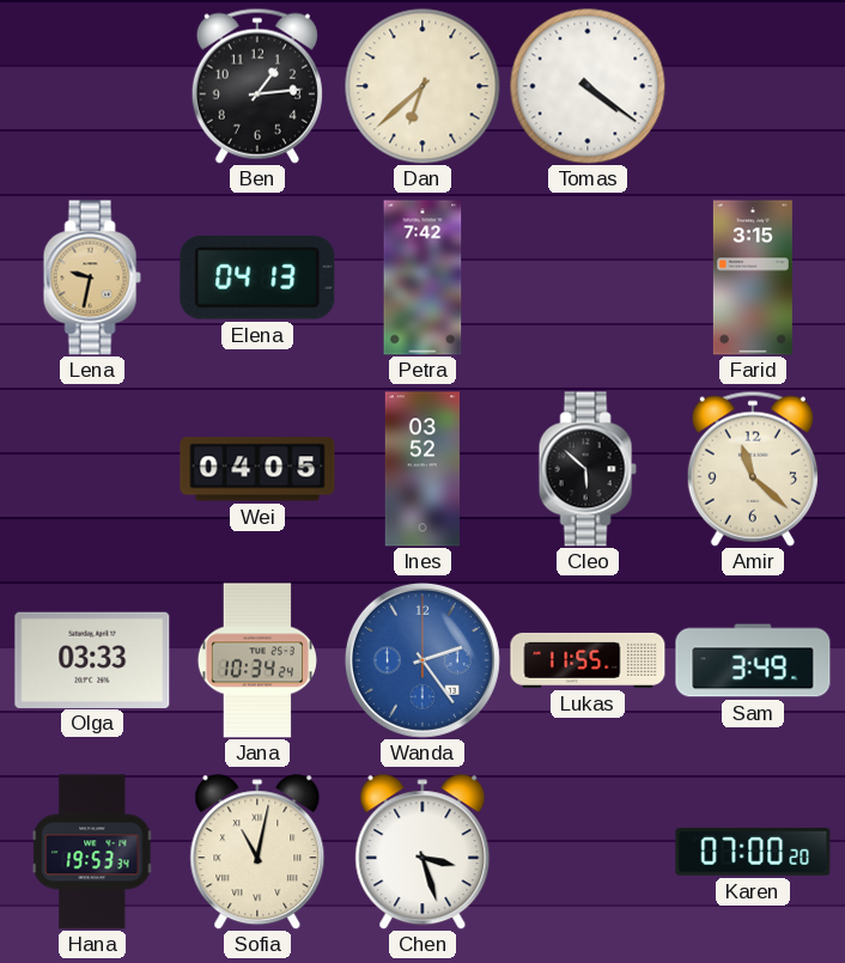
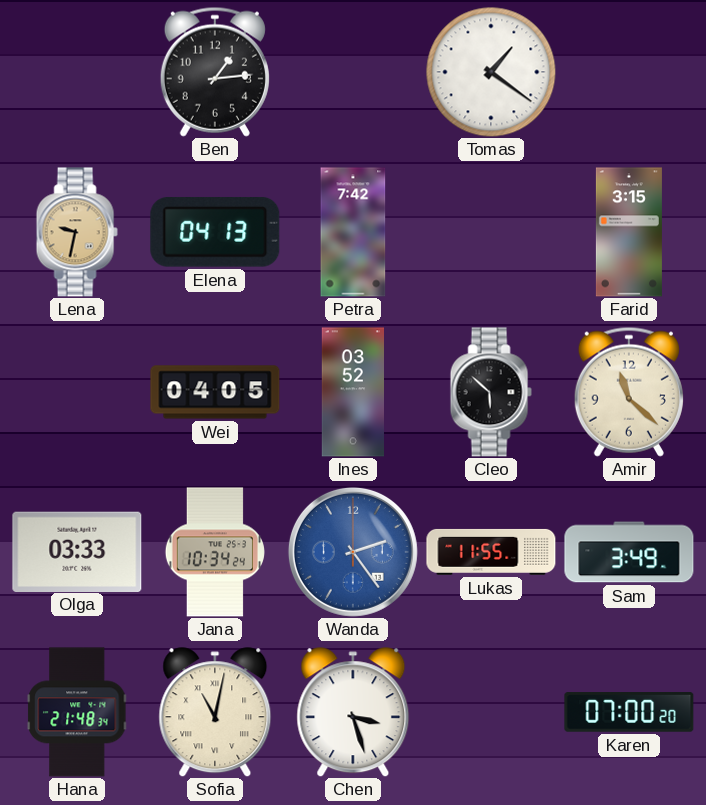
Dan: 6:38 -> none
Tomas: 4:21 -> 1:21
Hana: 19:53 -> 21:48
